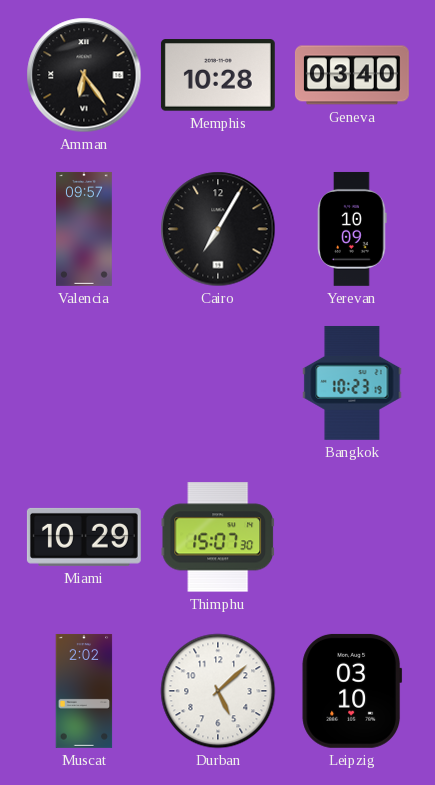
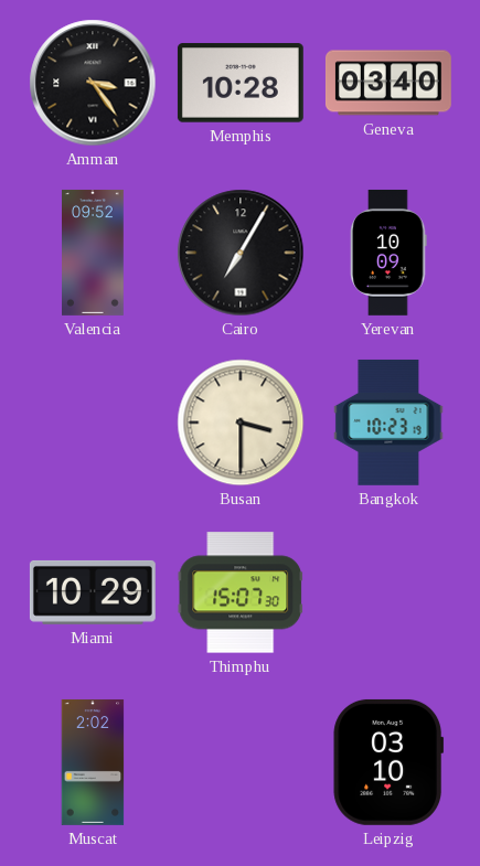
Amman: 6:24 -> 3:24
Valencia: 09:57 -> 09:52
Busan: none -> 3:30
Durban: 5:08 -> none
